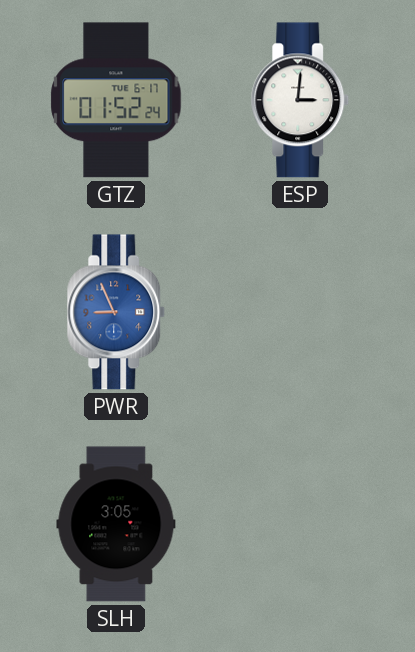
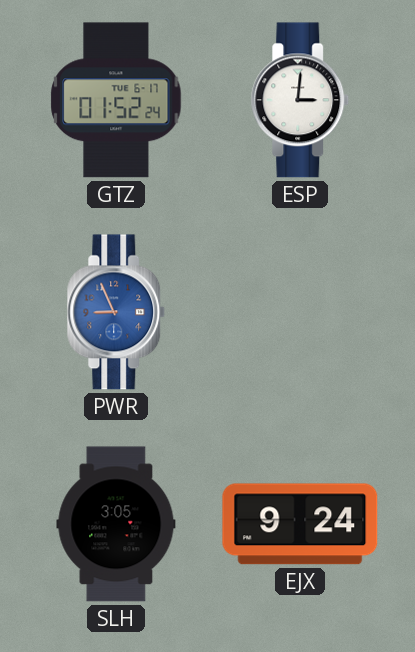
EJX: none -> 9:24
